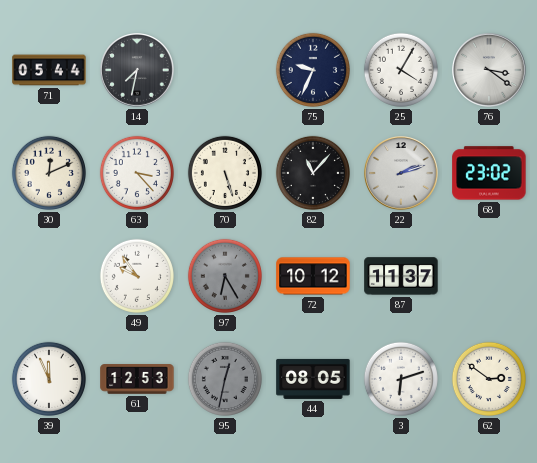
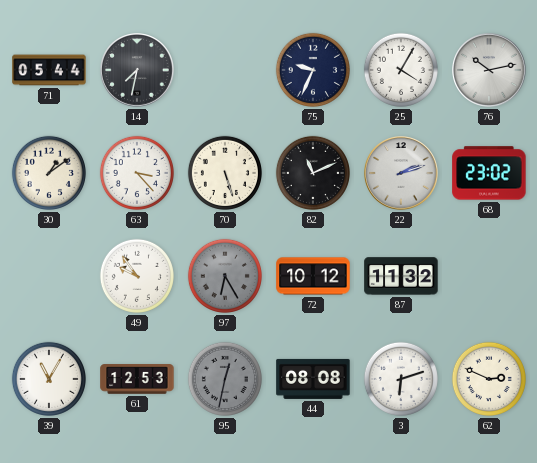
76: 3:21 -> 10:13
30: 12:11 -> 1:09
82: 11:07 -> 11:11
87: 11:37 -> 11:32
39: 11:56 -> 11:05
44: 08:05 -> 08:08
62: 2:51 -> 2:49
